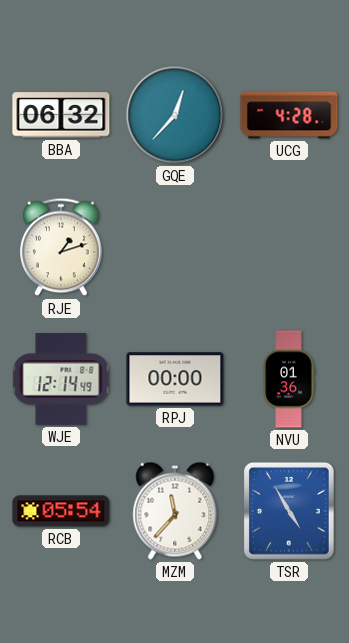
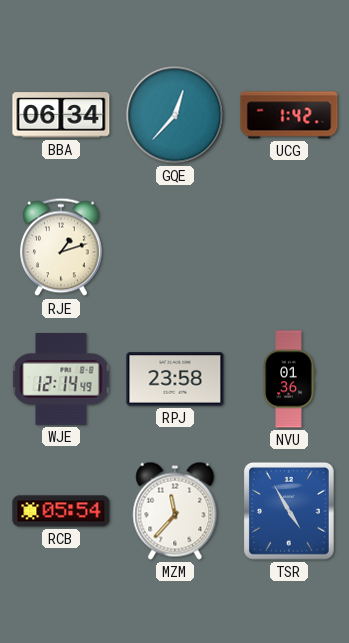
BBA: 06:32 -> 06:34
UCG: 4:28 -> 1:42
RPJ: 00:00 -> 23:58
